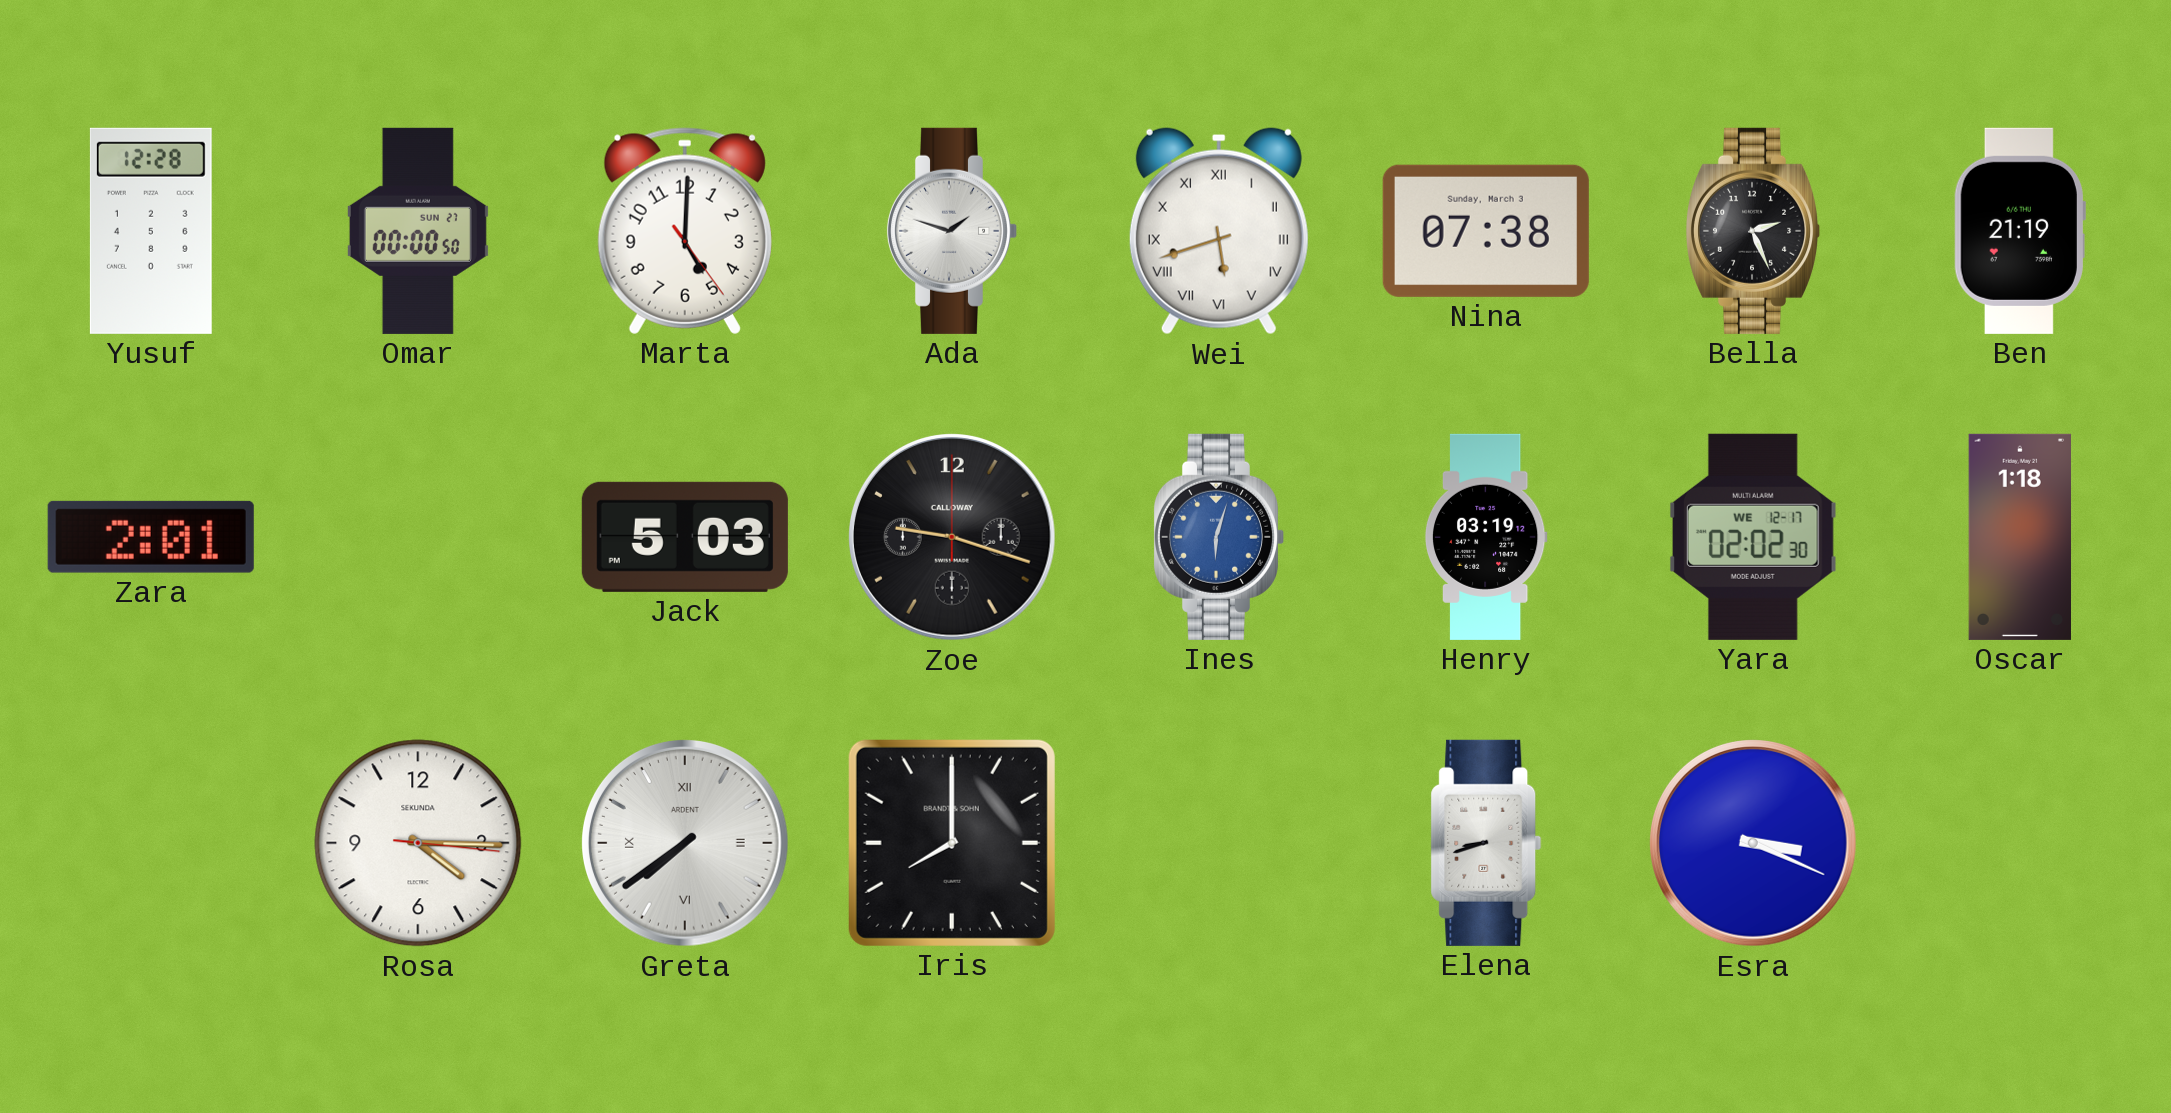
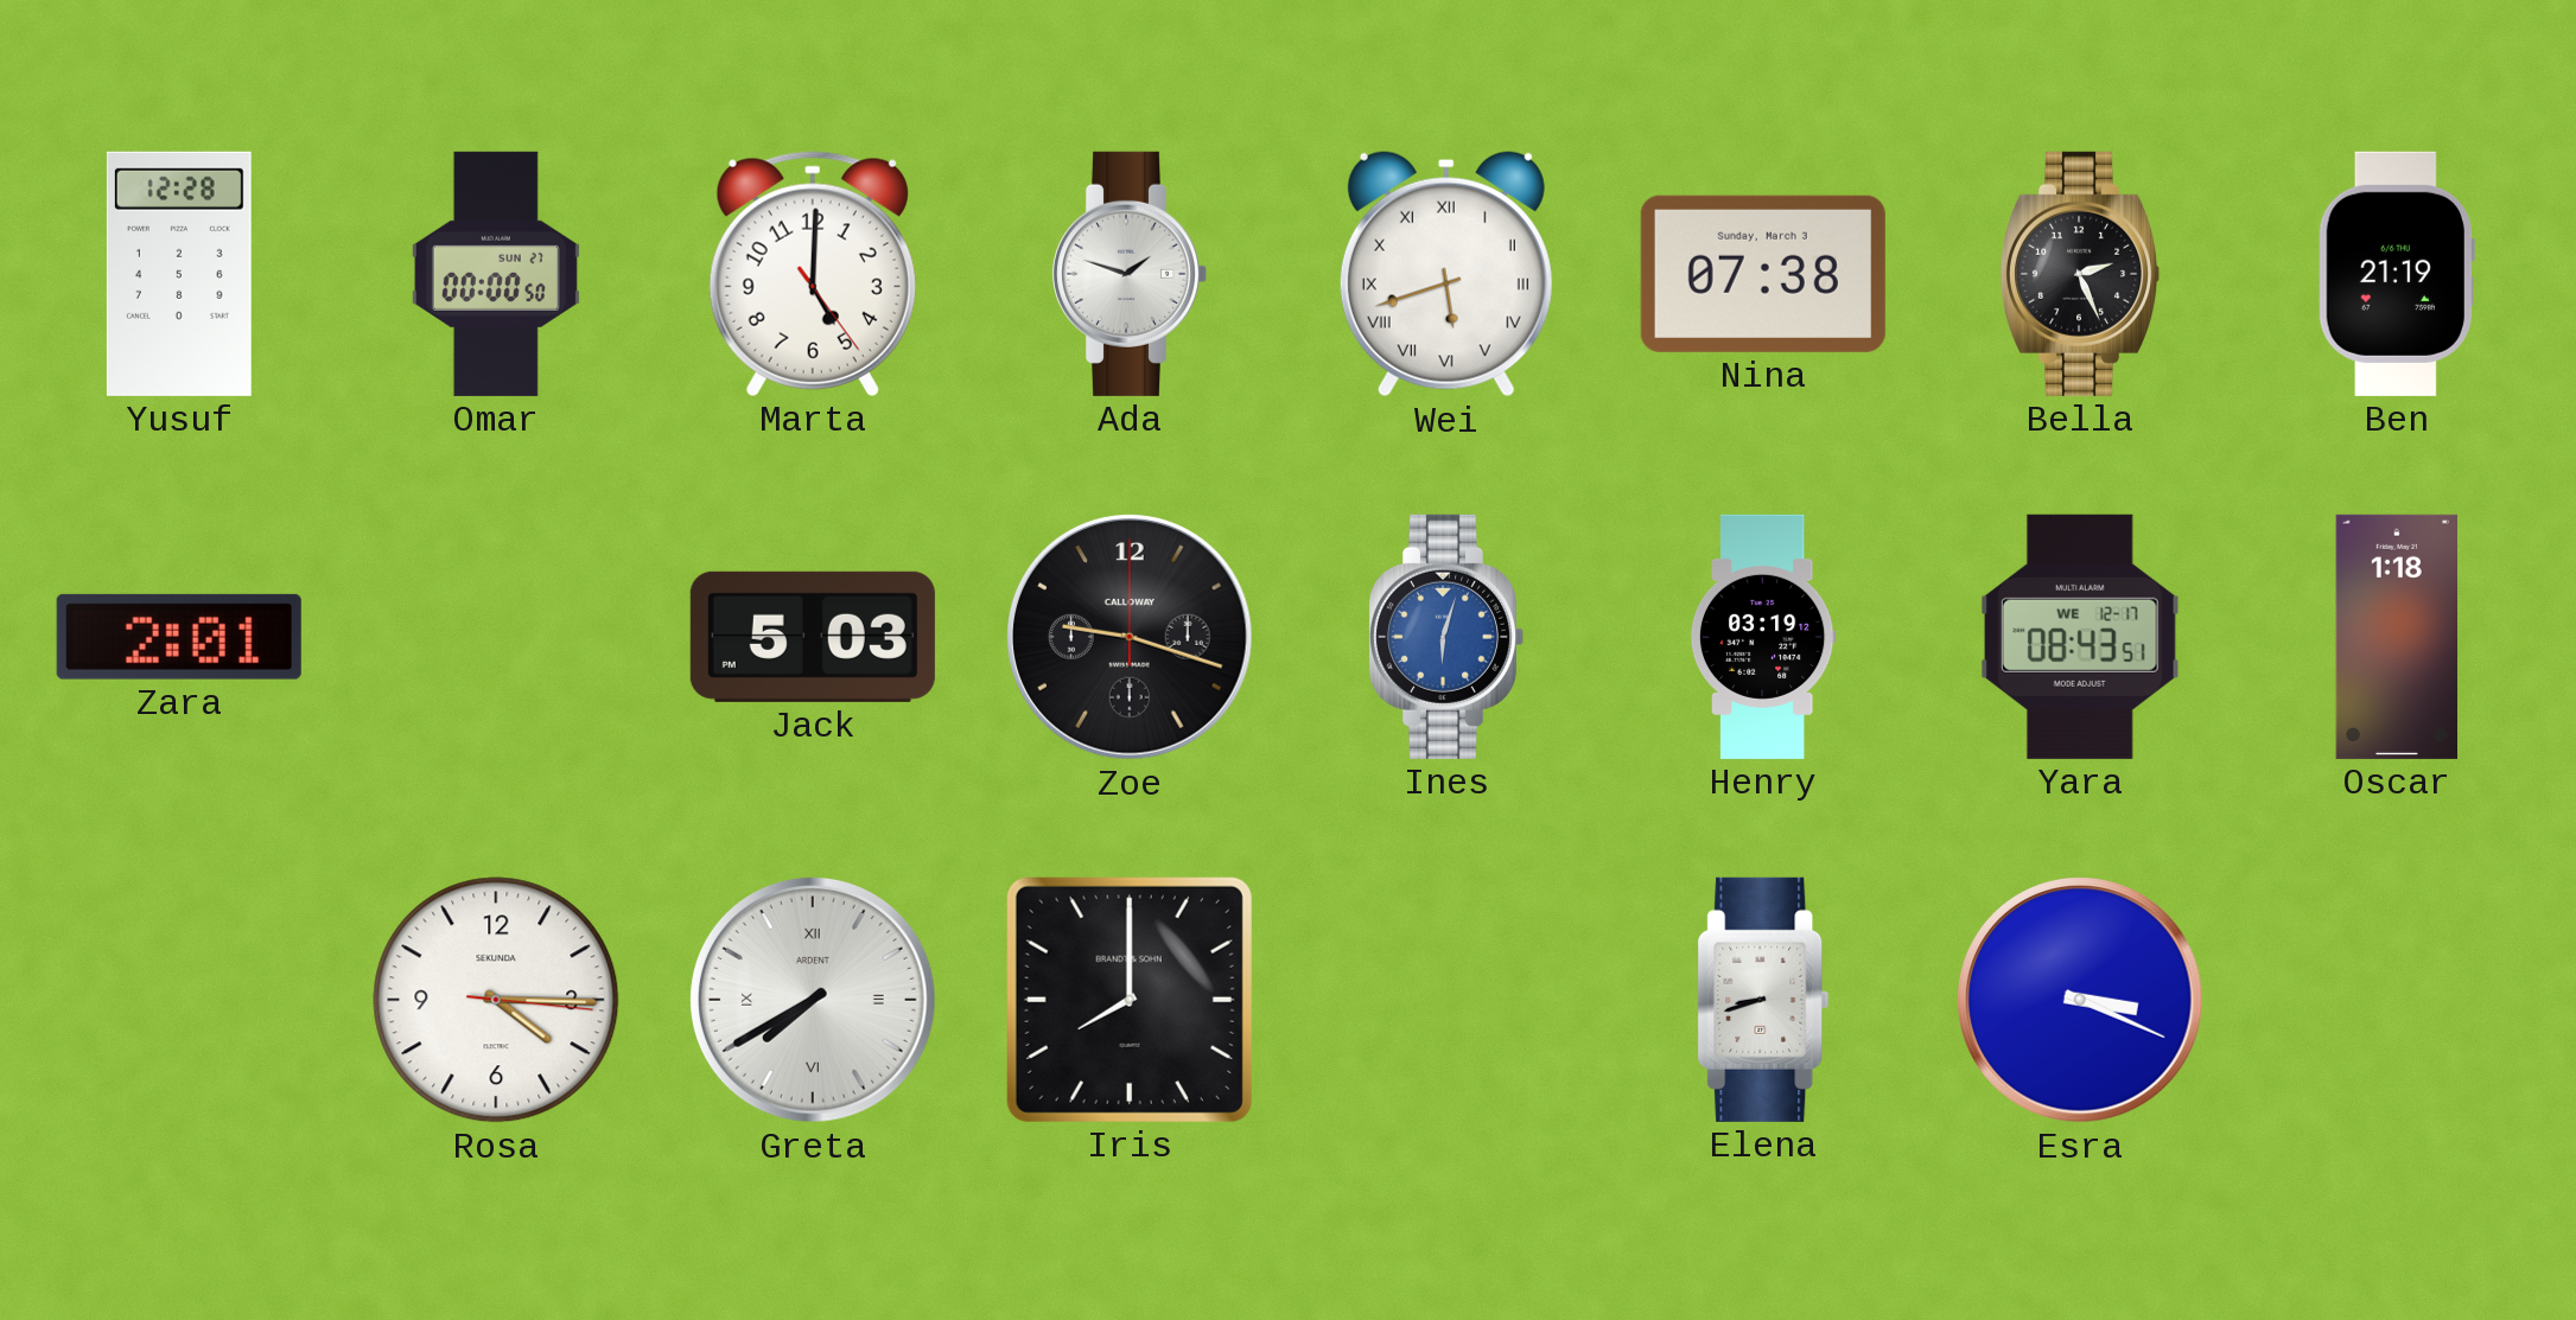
Yara: 02:02 -> 08:43
Greta: 7:39 -> 7:40
